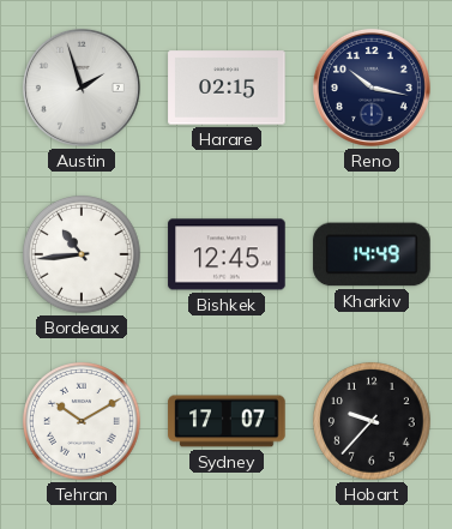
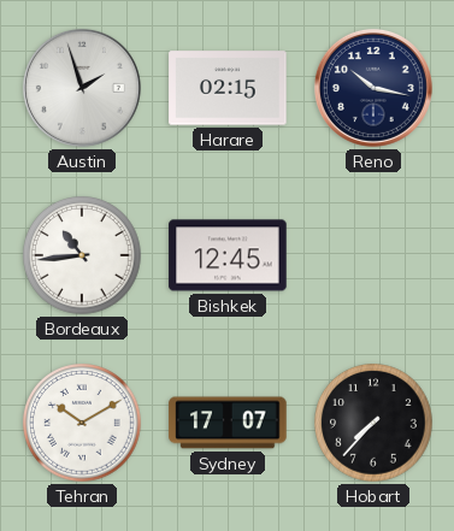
Kharkiv: 14:49 -> none
Hobart: 9:37 -> 7:37
